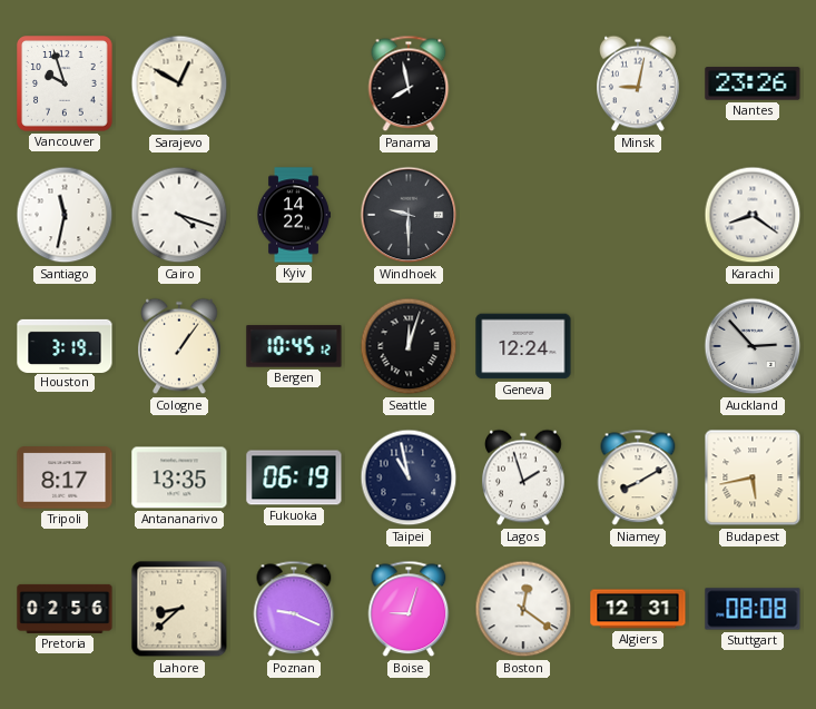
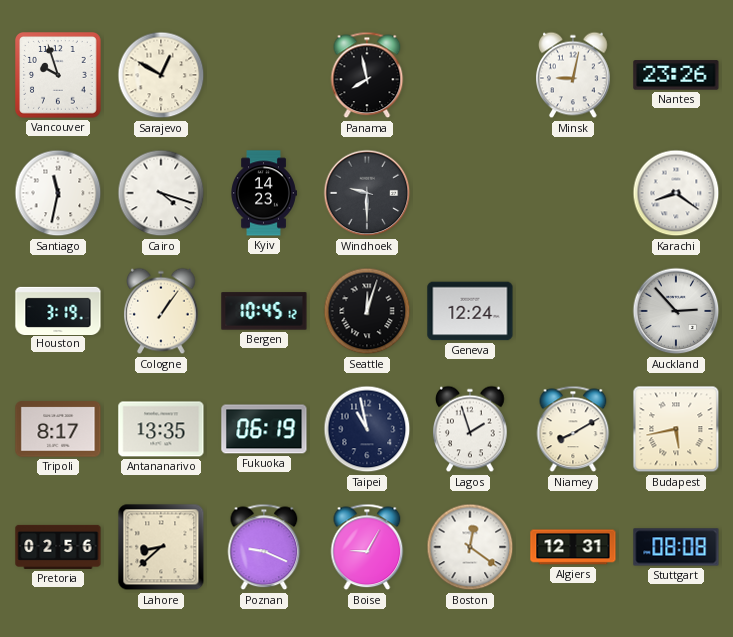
Kyiv: 14:22 -> 14:23
Boise: 9:03 -> 9:05
